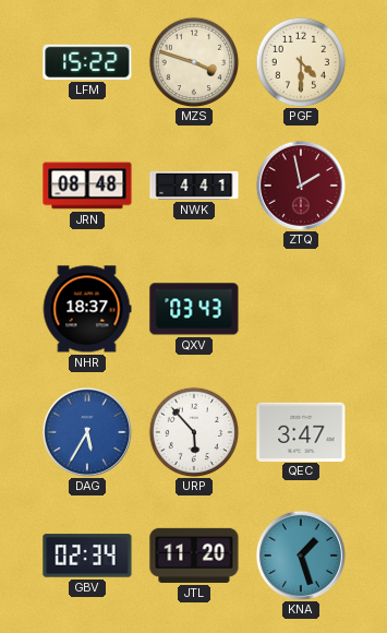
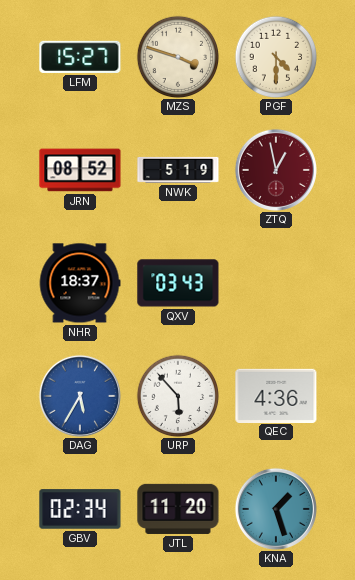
LFM: 15:22 -> 15:27
JRN: 08:48 -> 08:52
NWK: 4:41 -> 5:19
ZTQ: 1:58 -> 12:58
QEC: 3:47 -> 4:36
